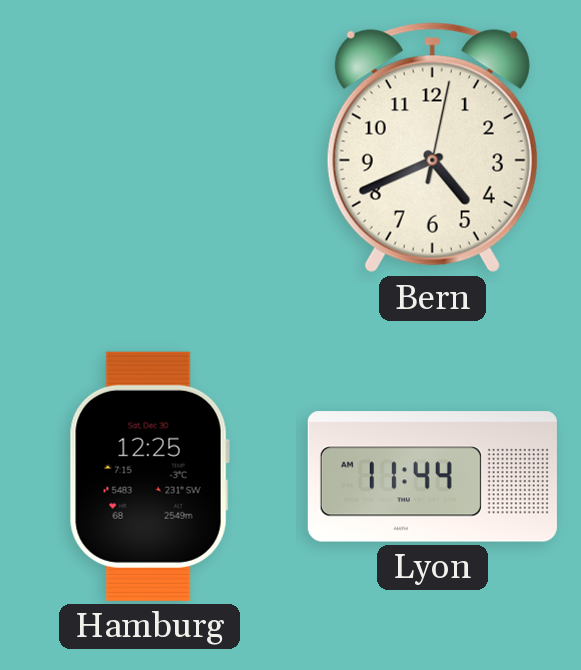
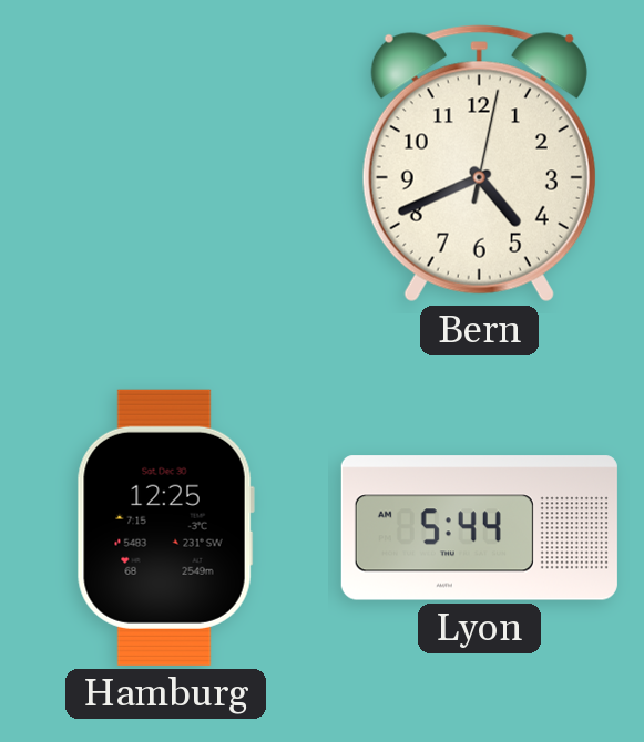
Lyon: 11:44 -> 5:44
